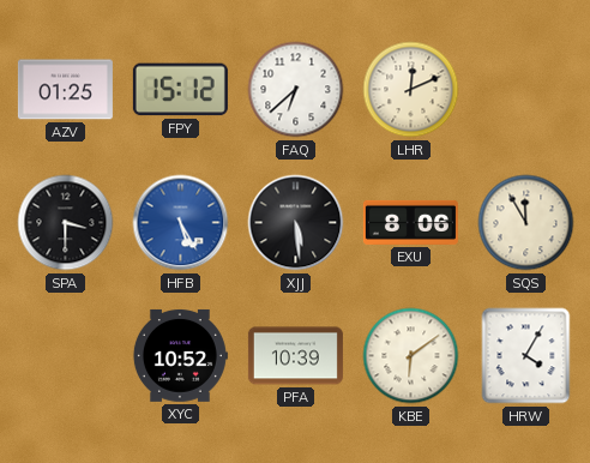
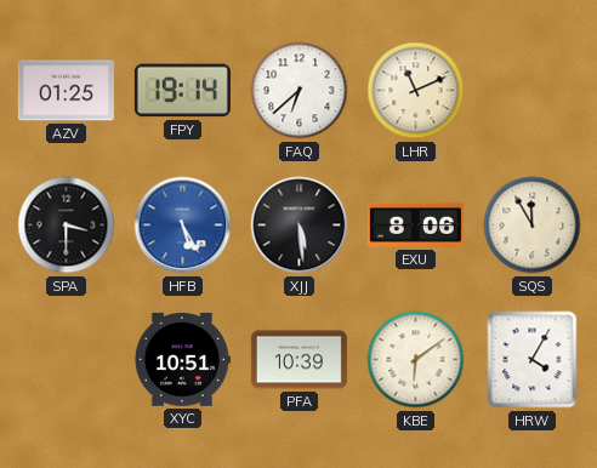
FPY: 15:12 -> 19:14
LHR: 12:11 -> 11:11
XYC: 10:52 -> 10:51
